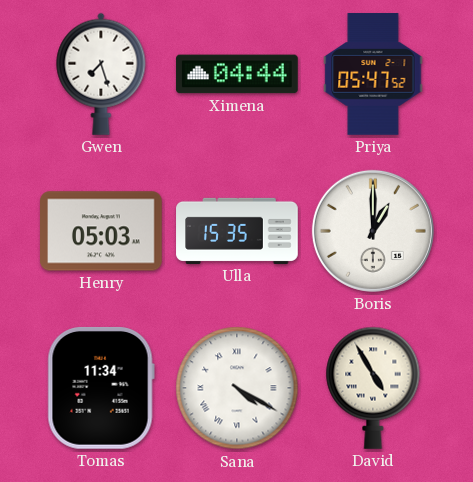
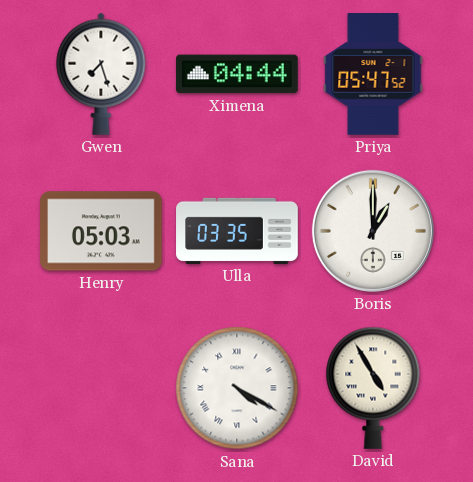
Ulla: 15:35 -> 03:35
Tomas: 11:34 -> none
